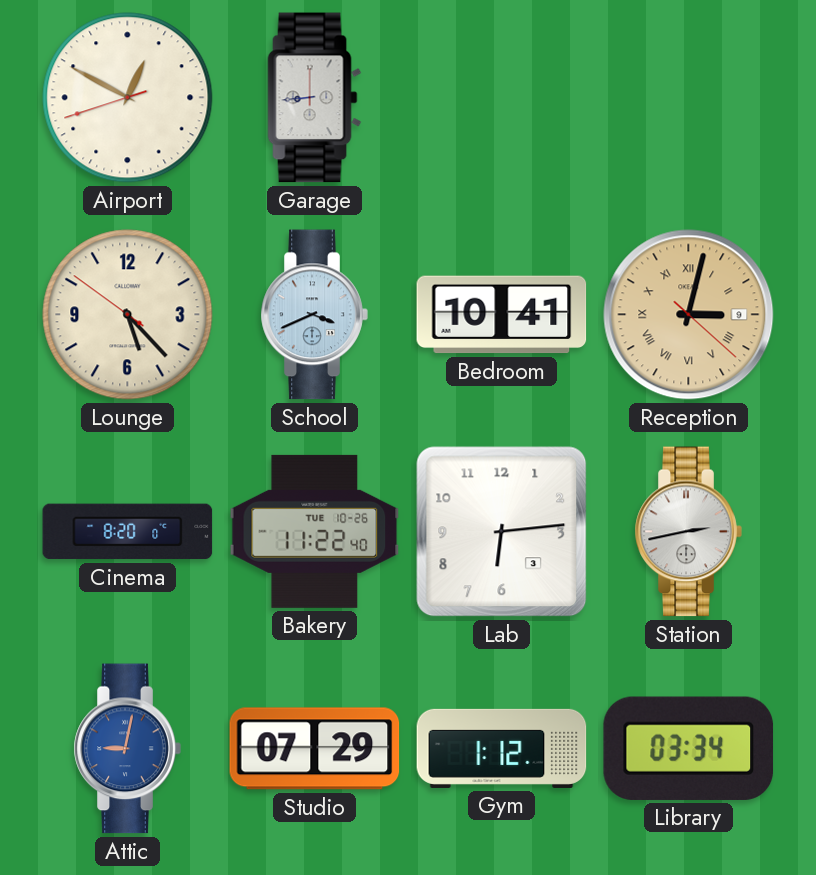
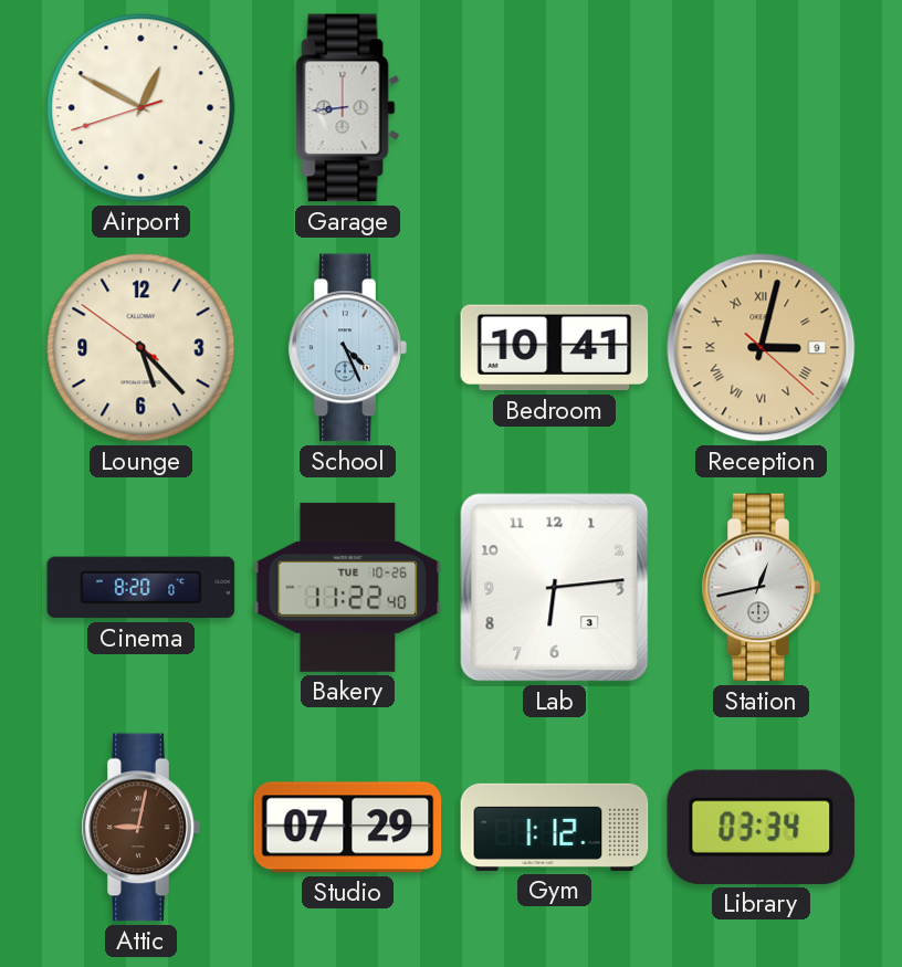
School: 3:41 -> 4:26
Station: 2:43 -> 12:43
Attic dial: blue -> brown
